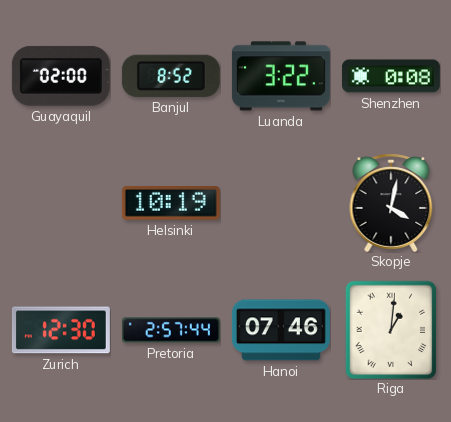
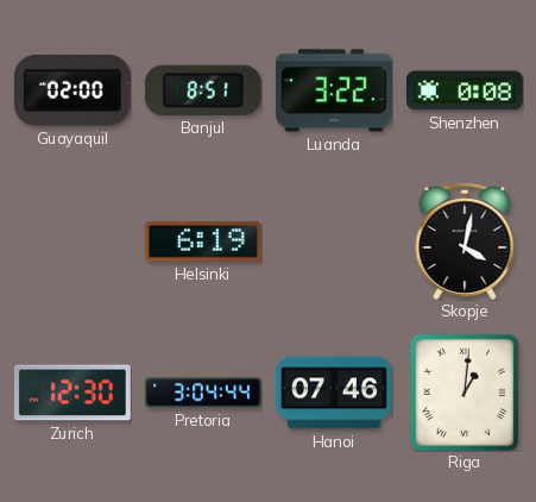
Banjul: 8:52 -> 8:51
Helsinki: 10:19 -> 6:19
Pretoria: 2:57 -> 3:04
